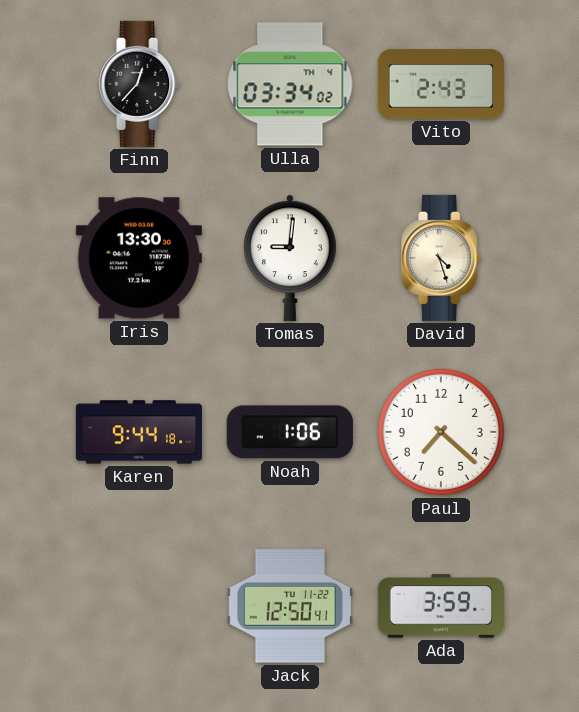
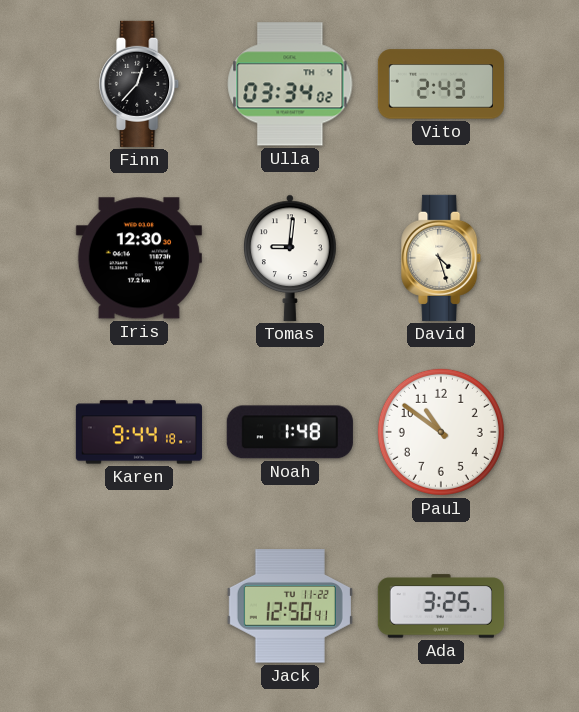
Iris: 13:30 -> 12:30
Noah: 1:06 -> 1:48
Paul: 7:22 -> 10:51
Ada: 3:59 -> 3:25
